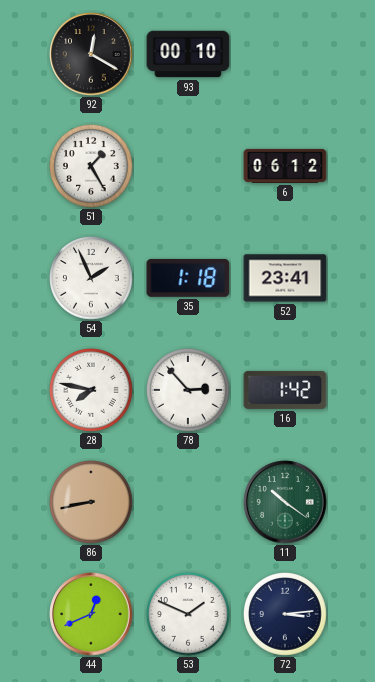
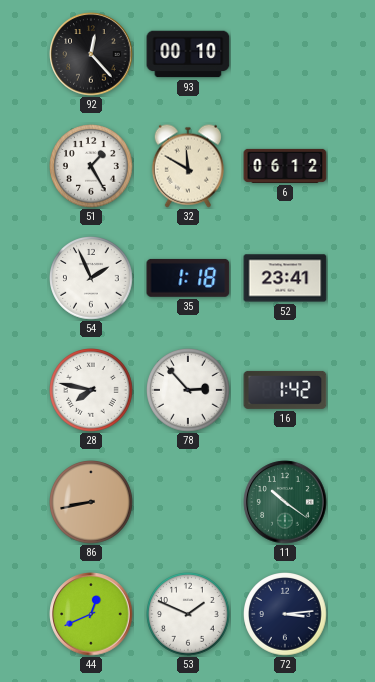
92: 12:20 -> 12:23
32: none -> 11:50
